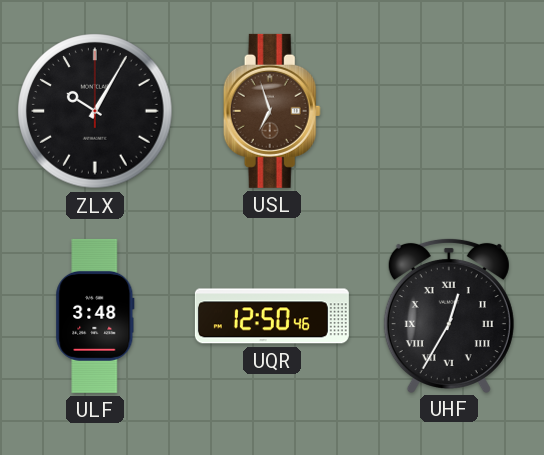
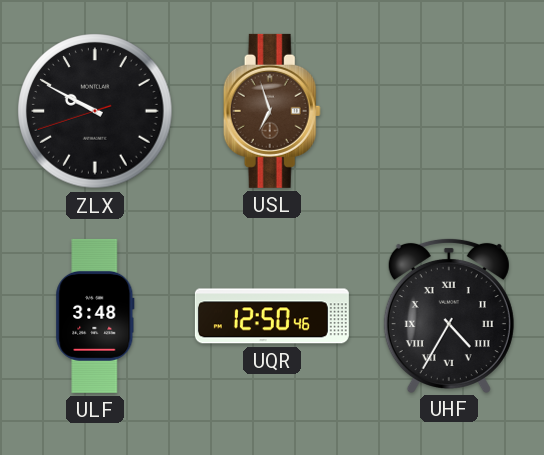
ZLX: 10:05 -> 9:49
UHF: 12:35 -> 4:35
